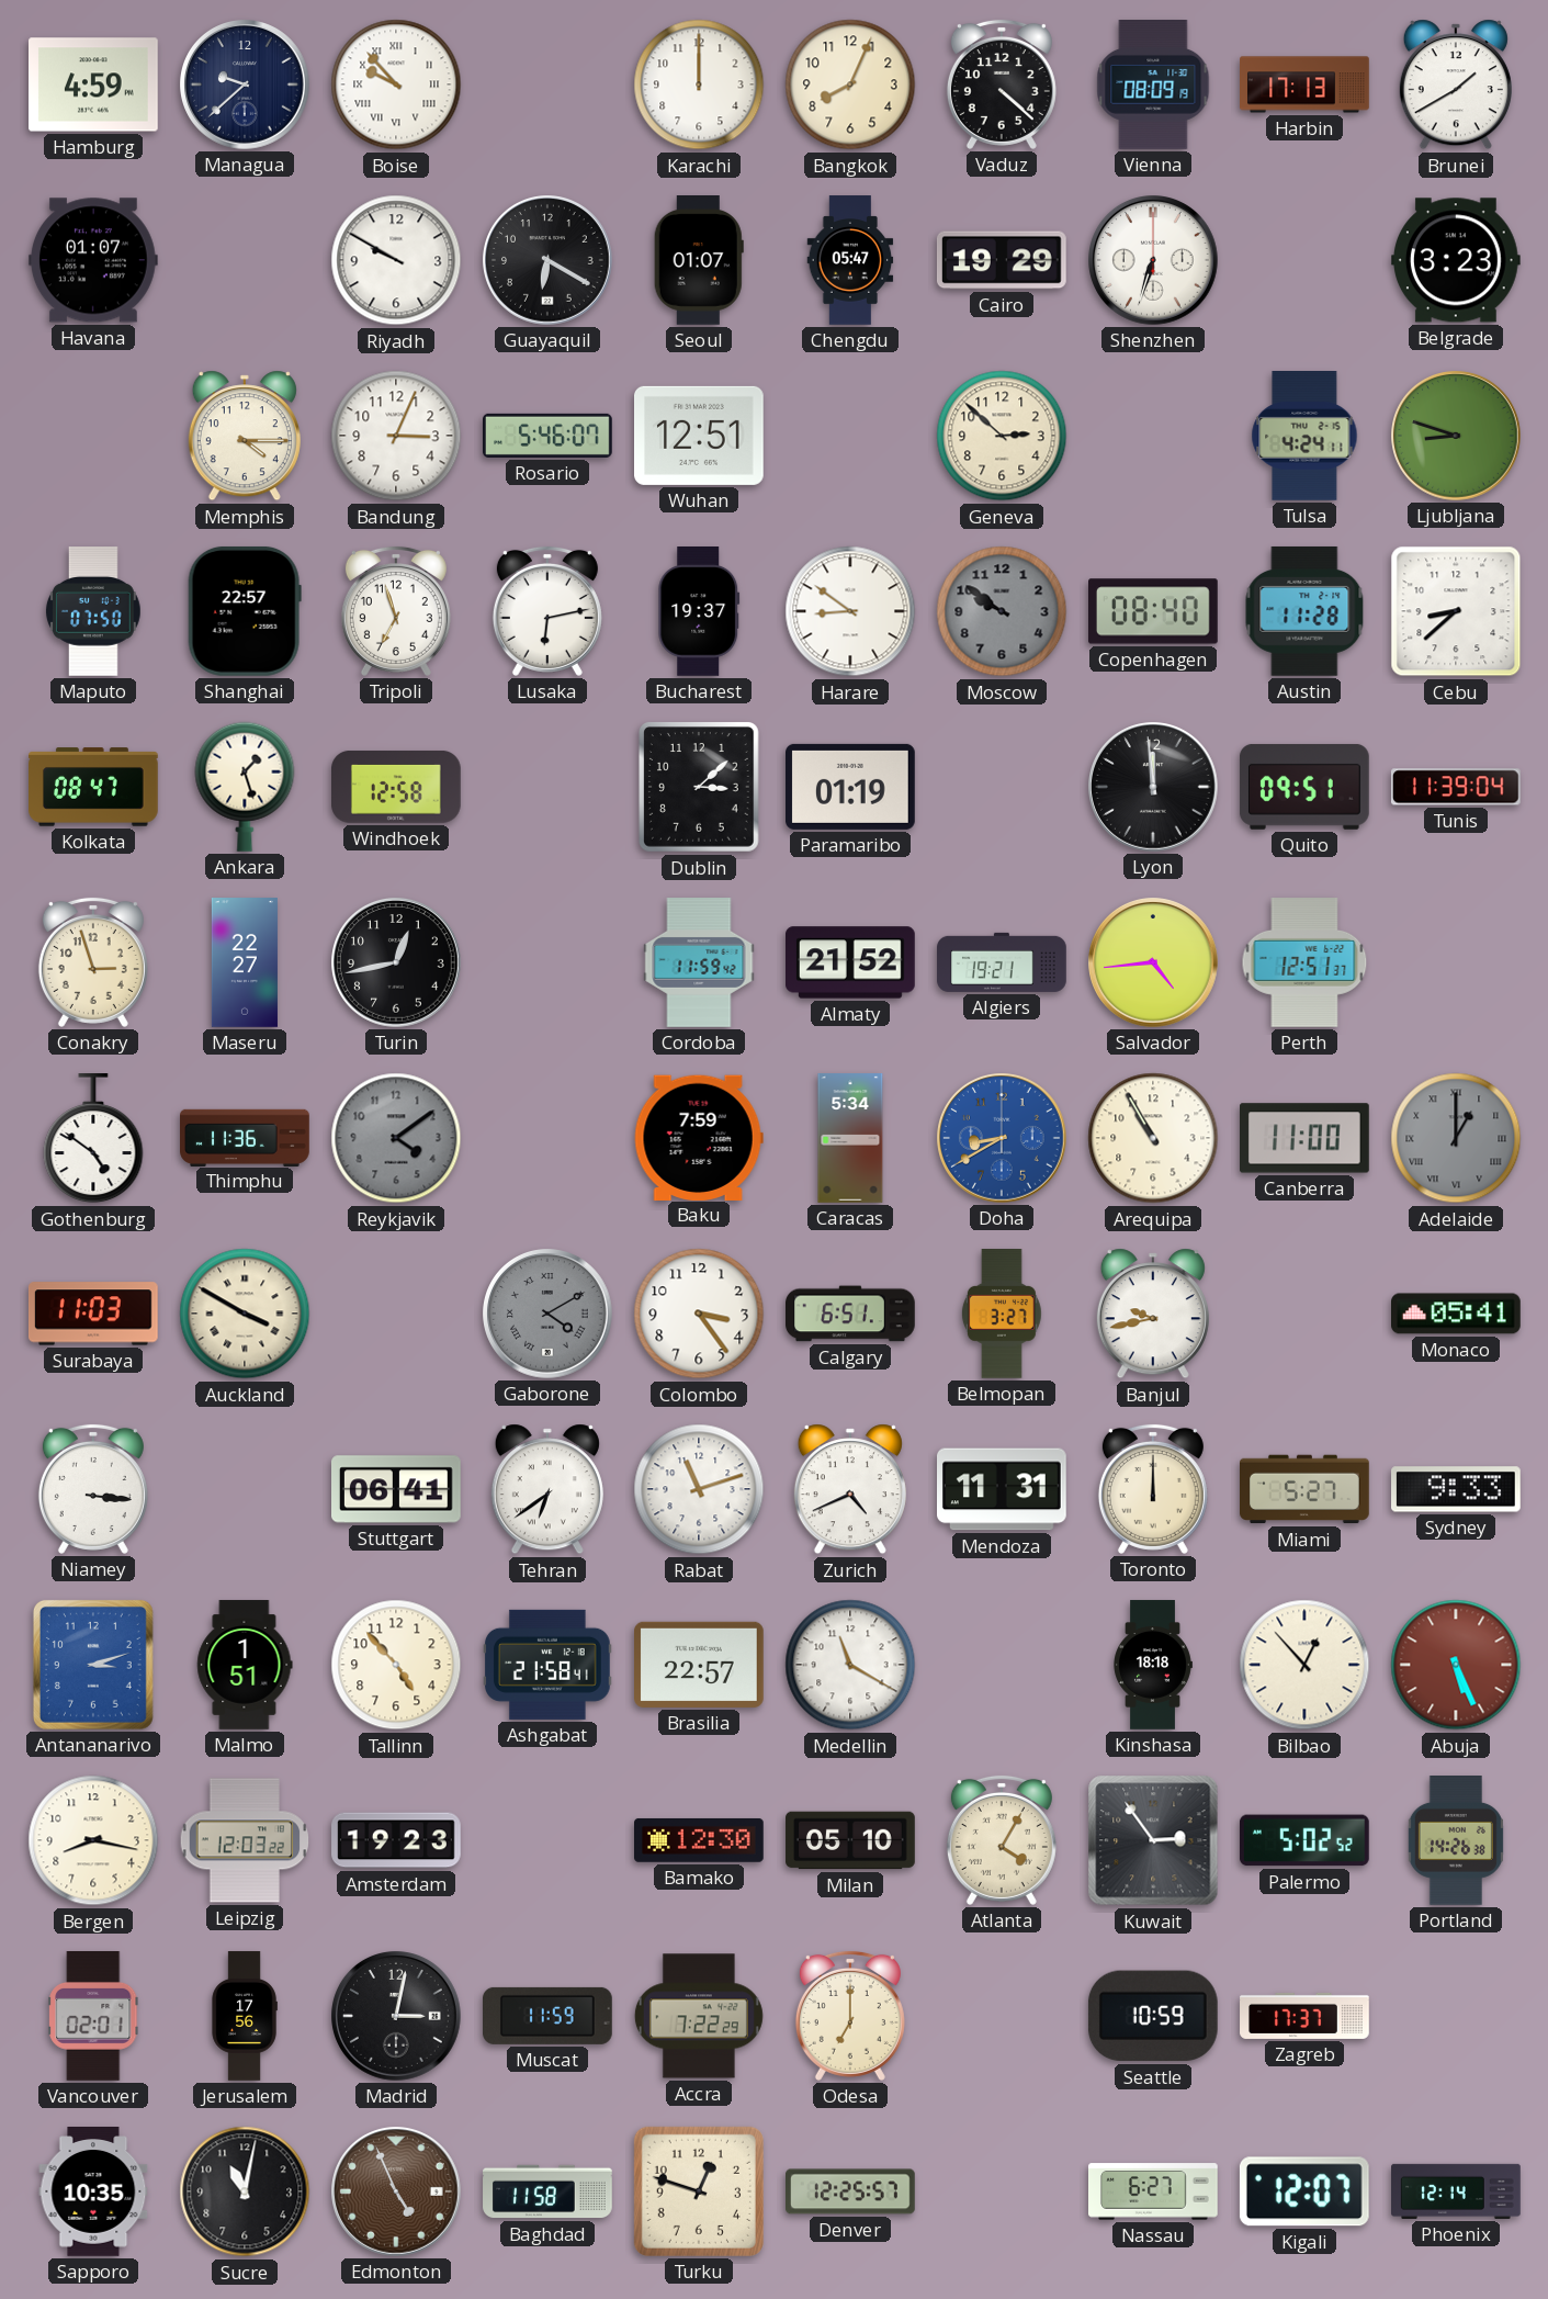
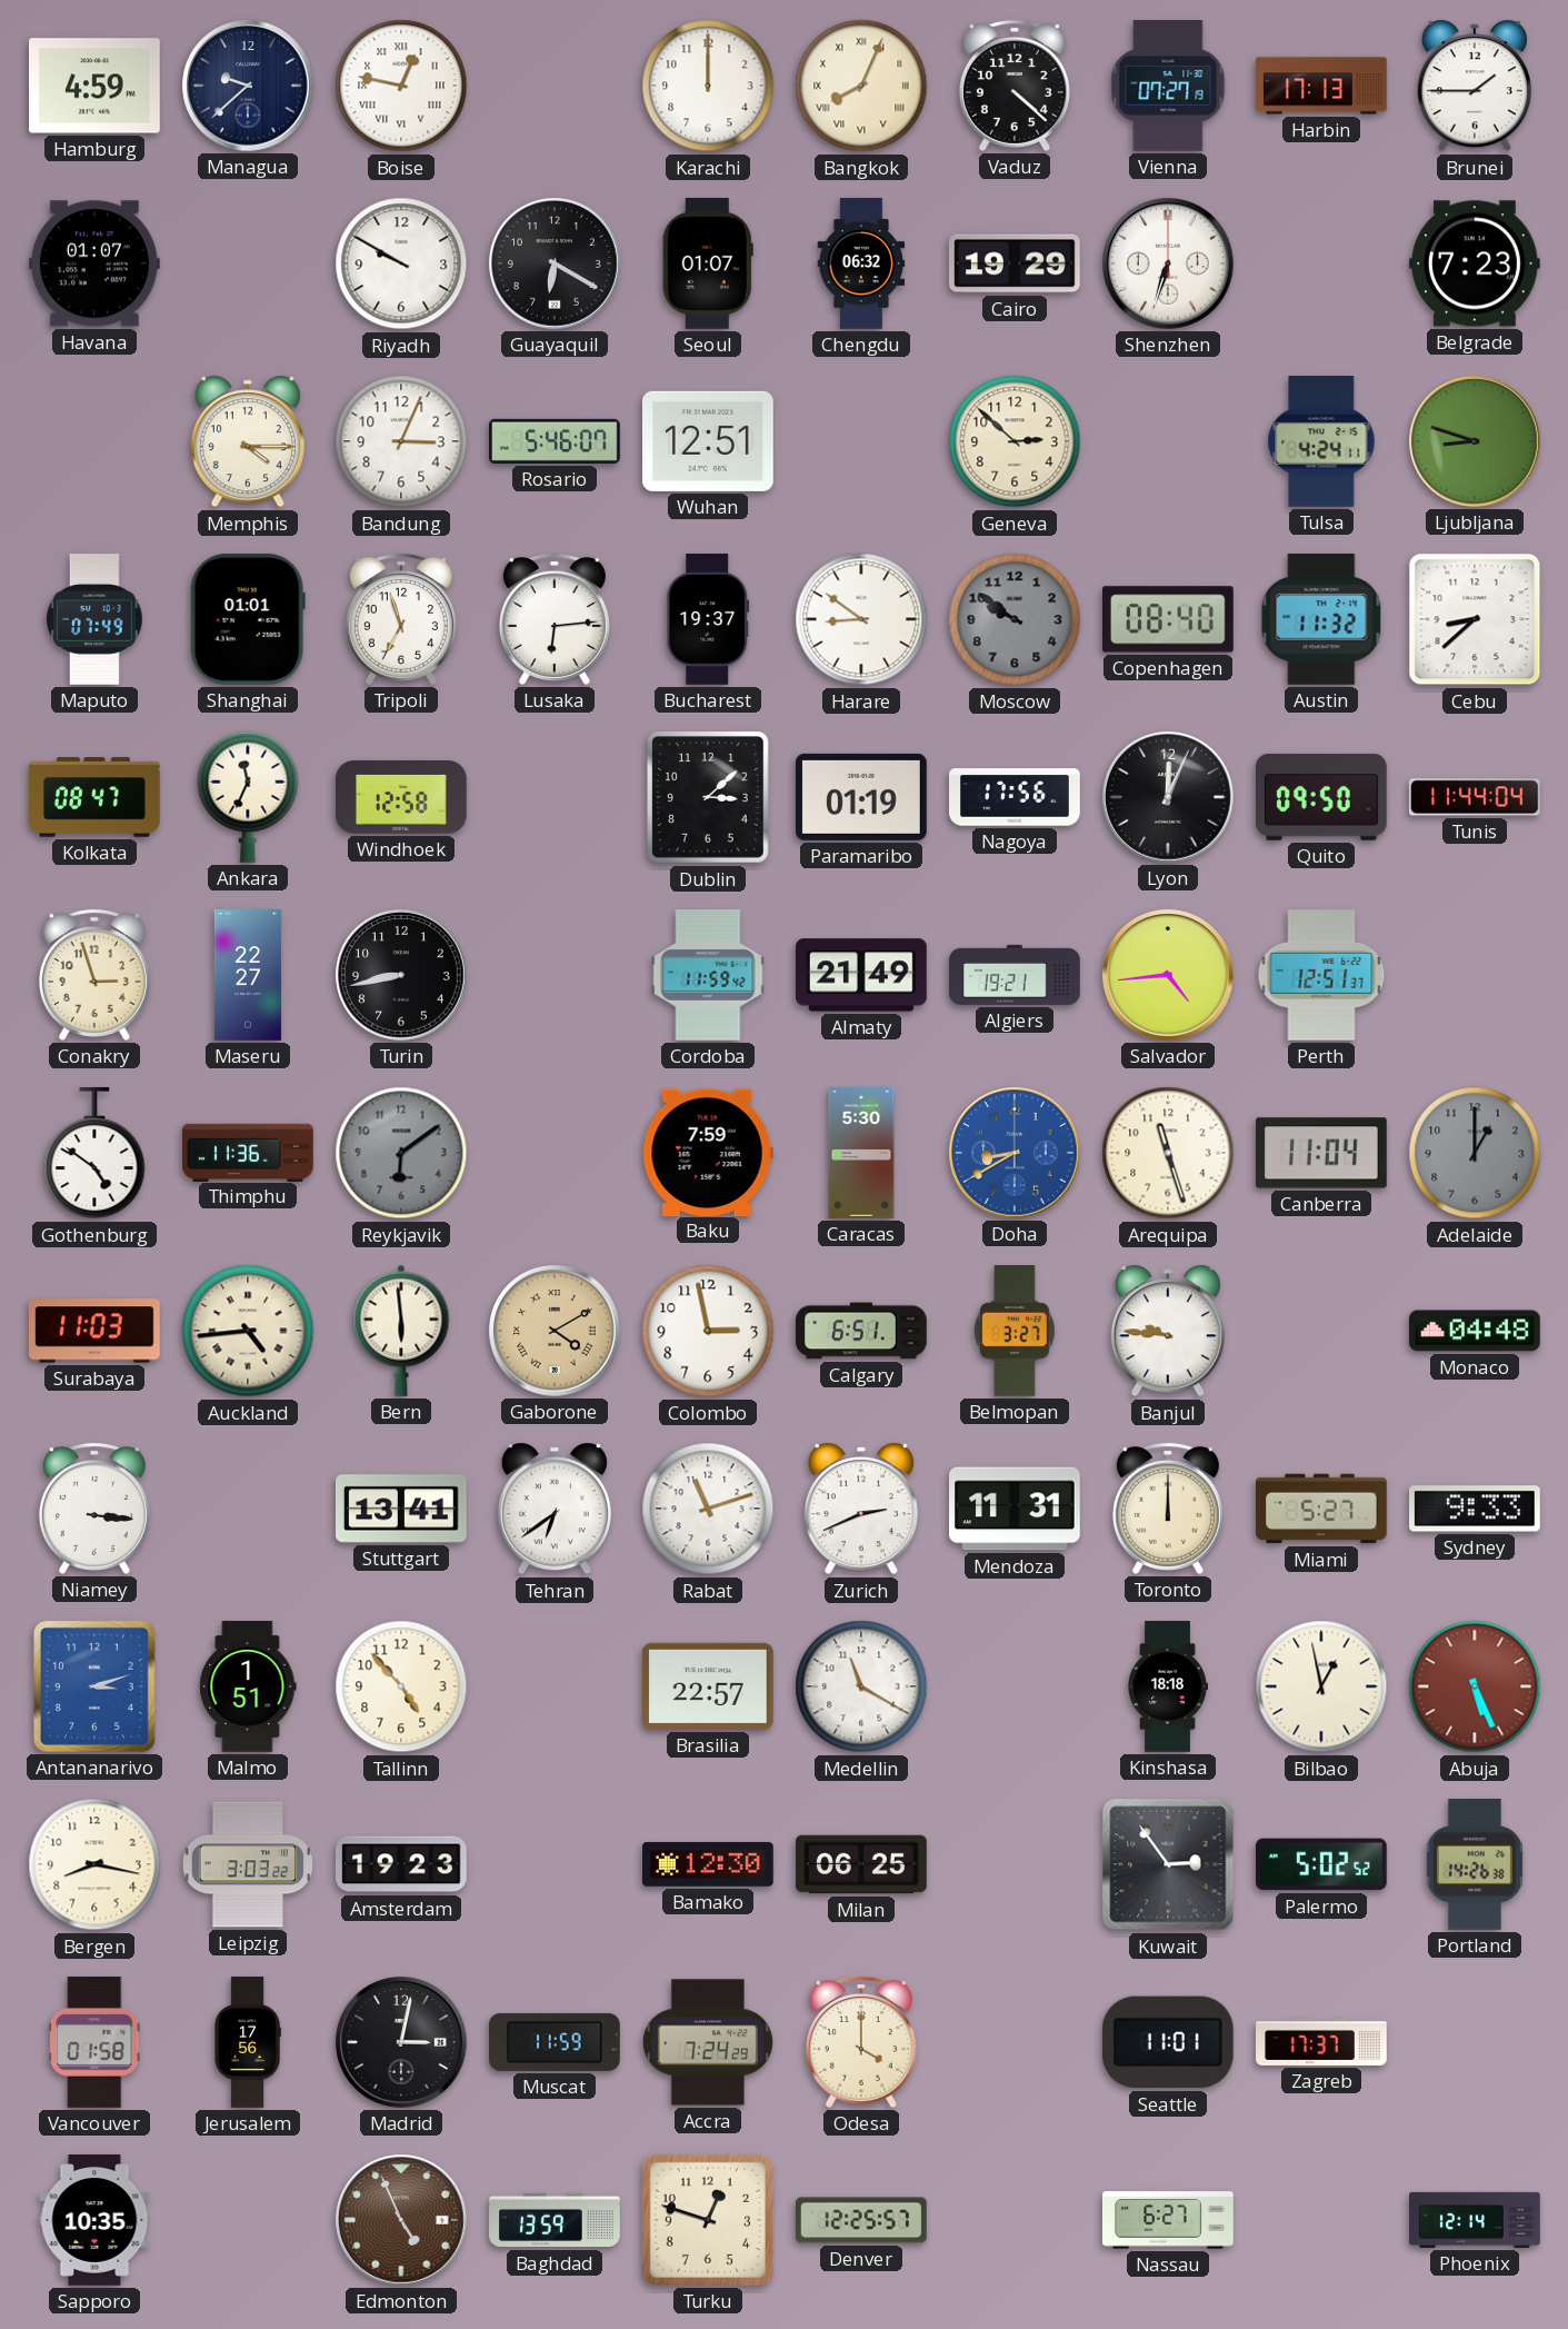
Boise: 9:53 -> 12:47
Bangkok numerals: Arabic -> Roman
Vienna: 08:09 -> 07:27
Brunei: 1:40 -> 1:45
Chengdu: 05:47 -> 06:32
Belgrade: 3:23 -> 7:23
Maputo: 07:50 -> 07:49
Shanghai: 22:57 -> 01:01
Lusaka: 6:13 -> 6:14
Austin: 11:28 -> 11:32
Ankara: 1:27 -> 11:34
Nagoya: none -> 17:56
Lyon: 11:59 -> 12:04
Quito: 09:51 -> 09:50
Tunis: 11:39 -> 11:44
Turin: 12:43 -> 8:43
Almaty: 21:52 -> 21:49
Reykjavik: 4:09 -> 6:09
Caracas: 5:34 -> 5:30
Arequipa: 10:55 -> 11:27
Canberra: 11:00 -> 11:04
Adelaide numerals: Roman -> Arabic
Auckland: 3:50 -> 4:44
Bern: none -> 5:59
Gaborone dial: grey -> champagne
Colombo: 3:24 -> 2:58
Banjul: 9:43 -> 9:46
Monaco: 05:41 -> 04:48
Stuttgart: 06:41 -> 13:41
Zurich: 4:41 -> 2:41
Ashgabat: 21:58 -> none
Bilbao: 12:53 -> 12:58
Leipzig: 12:03 -> 3:03
Milan: 05:10 -> 06:25
Atlanta: 4:05 -> none
Vancouver: 02:01 -> 01:58
Accra: 7:22 -> 7:24
Odesa: 7:00 -> 4:00
Seattle: 10:59 -> 11:01
Sucre: 11:02 -> none
Baghdad: 11:58 -> 13:59
Kigali: 12:07 -> none
